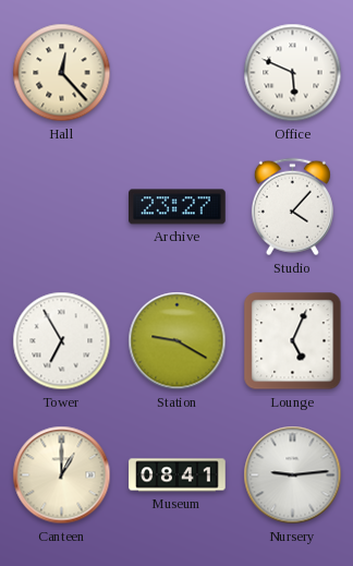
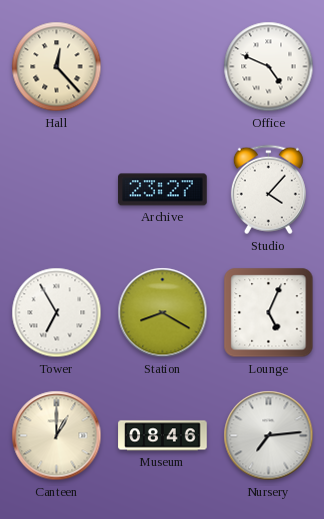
Office: 5:49 -> 4:49
Station: 9:20 -> 8:20
Museum: 08:41 -> 08:46
Nursery: 9:14 -> 7:14
